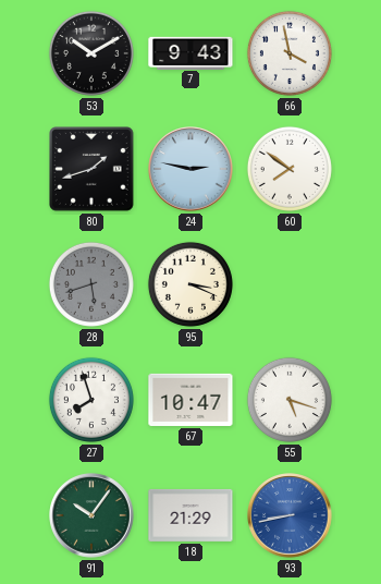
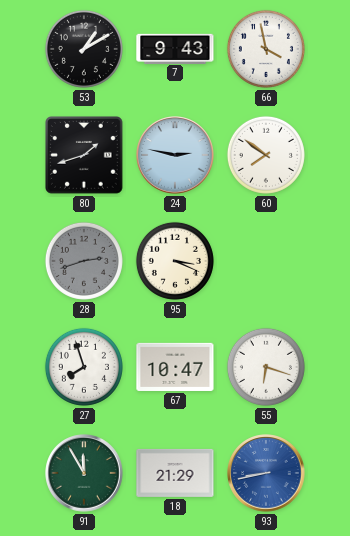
53: 10:10 -> 1:10
28: 5:42 -> 2:42
55: 5:18 -> 6:18
91: 10:06 -> 11:55
